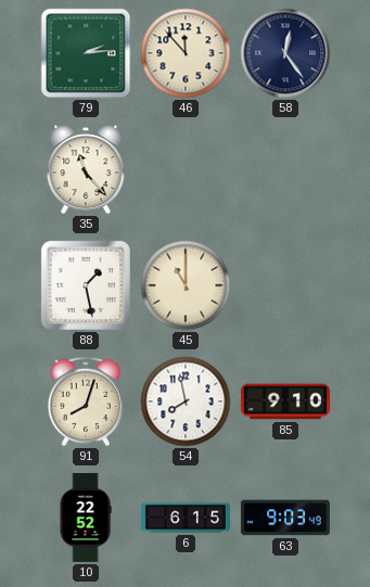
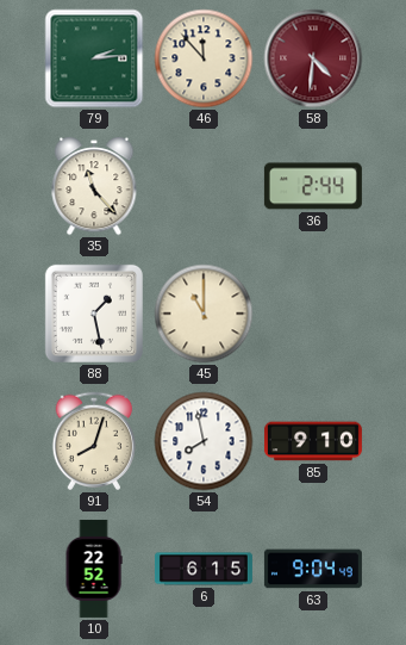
58: 12:24 -> 4:31
58 dial: navy -> burgundy
36: none -> 2:44
63: 9:03 -> 9:04
